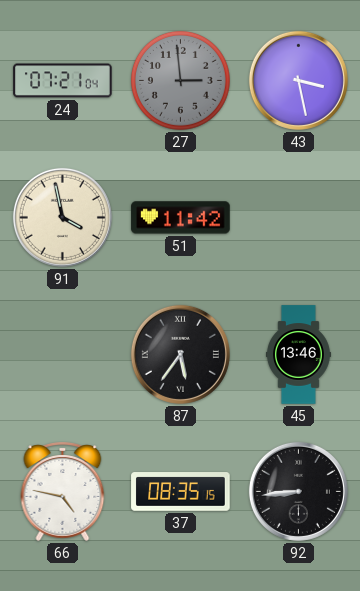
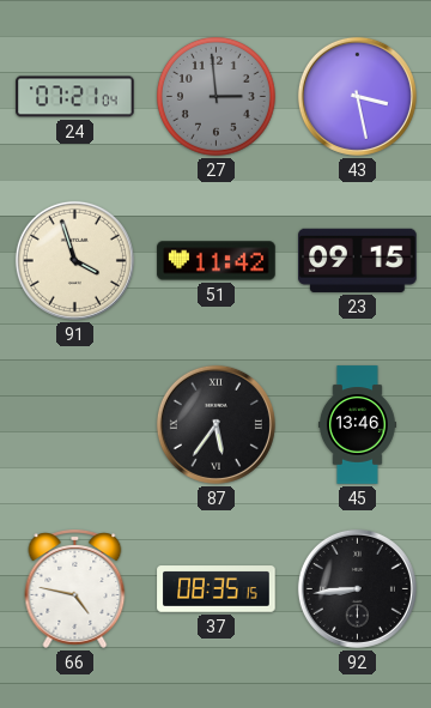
91: 3:58 -> 3:57
23: none -> 09:15
